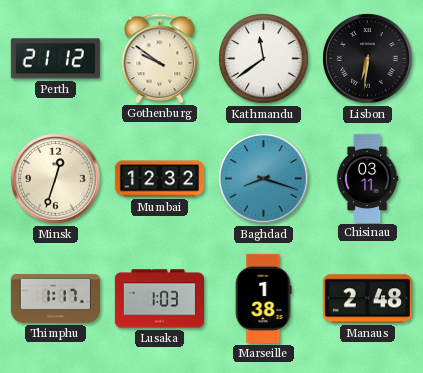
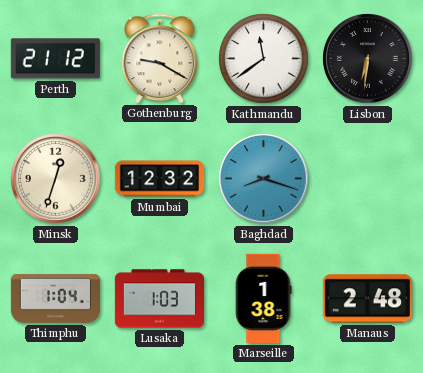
Gothenburg: 9:51 -> 9:20
Chisinau: 03:11 -> none
Thimphu: 1:17 -> 1:04
